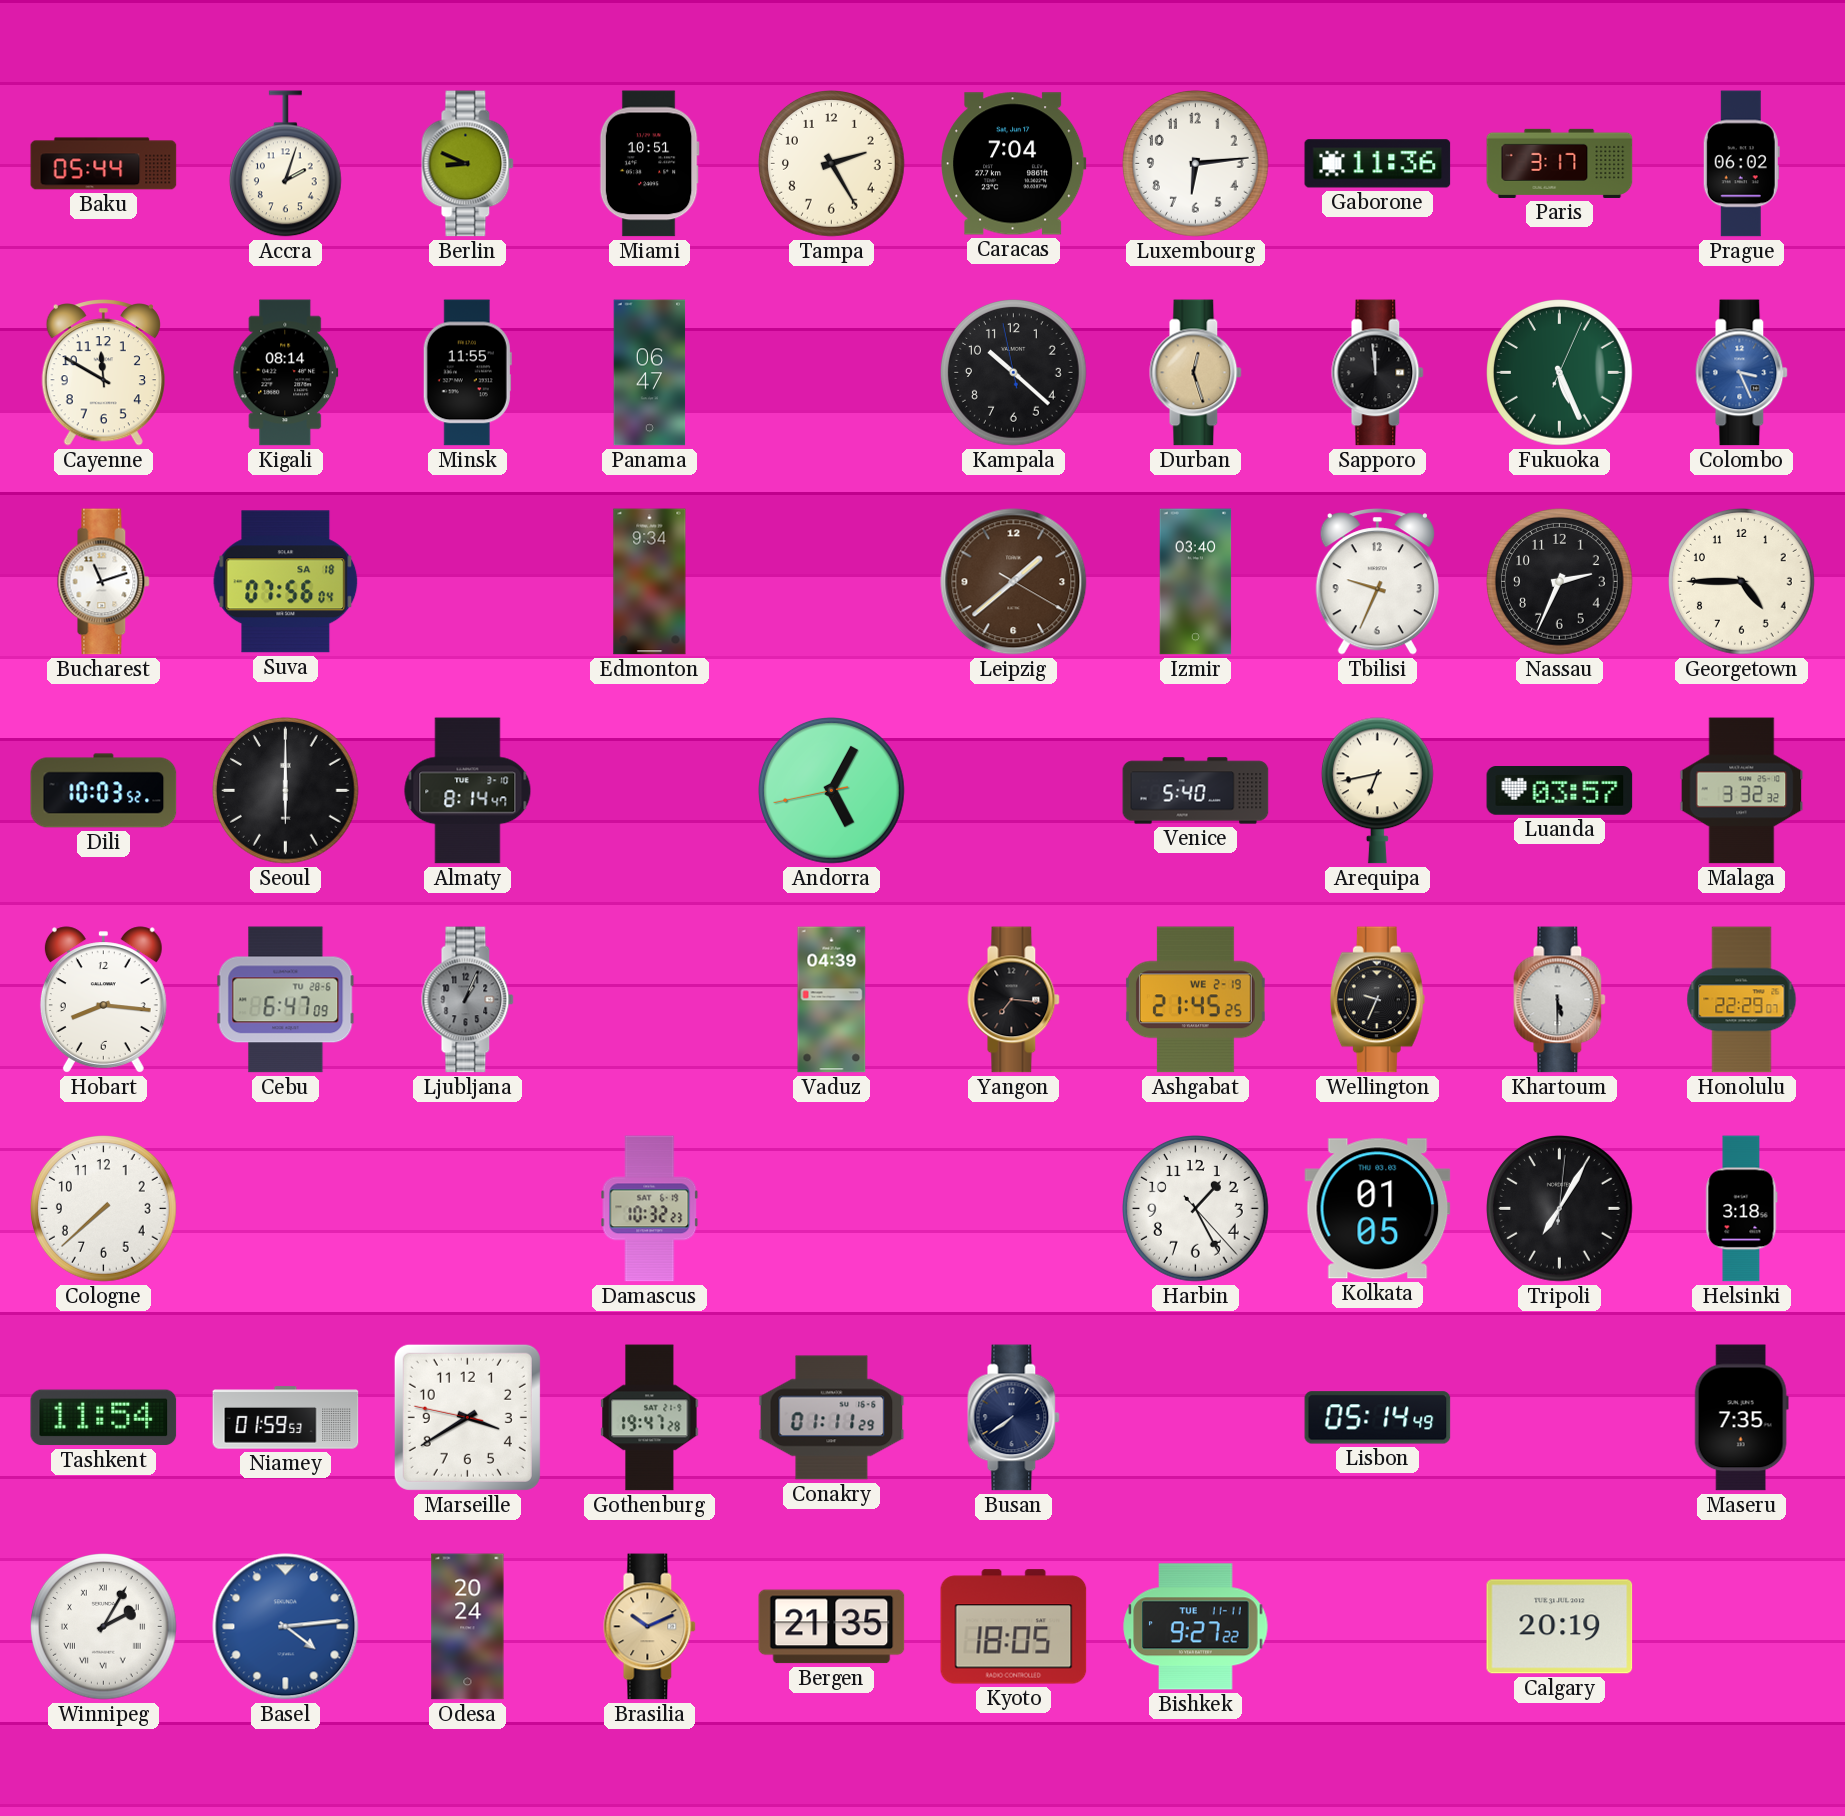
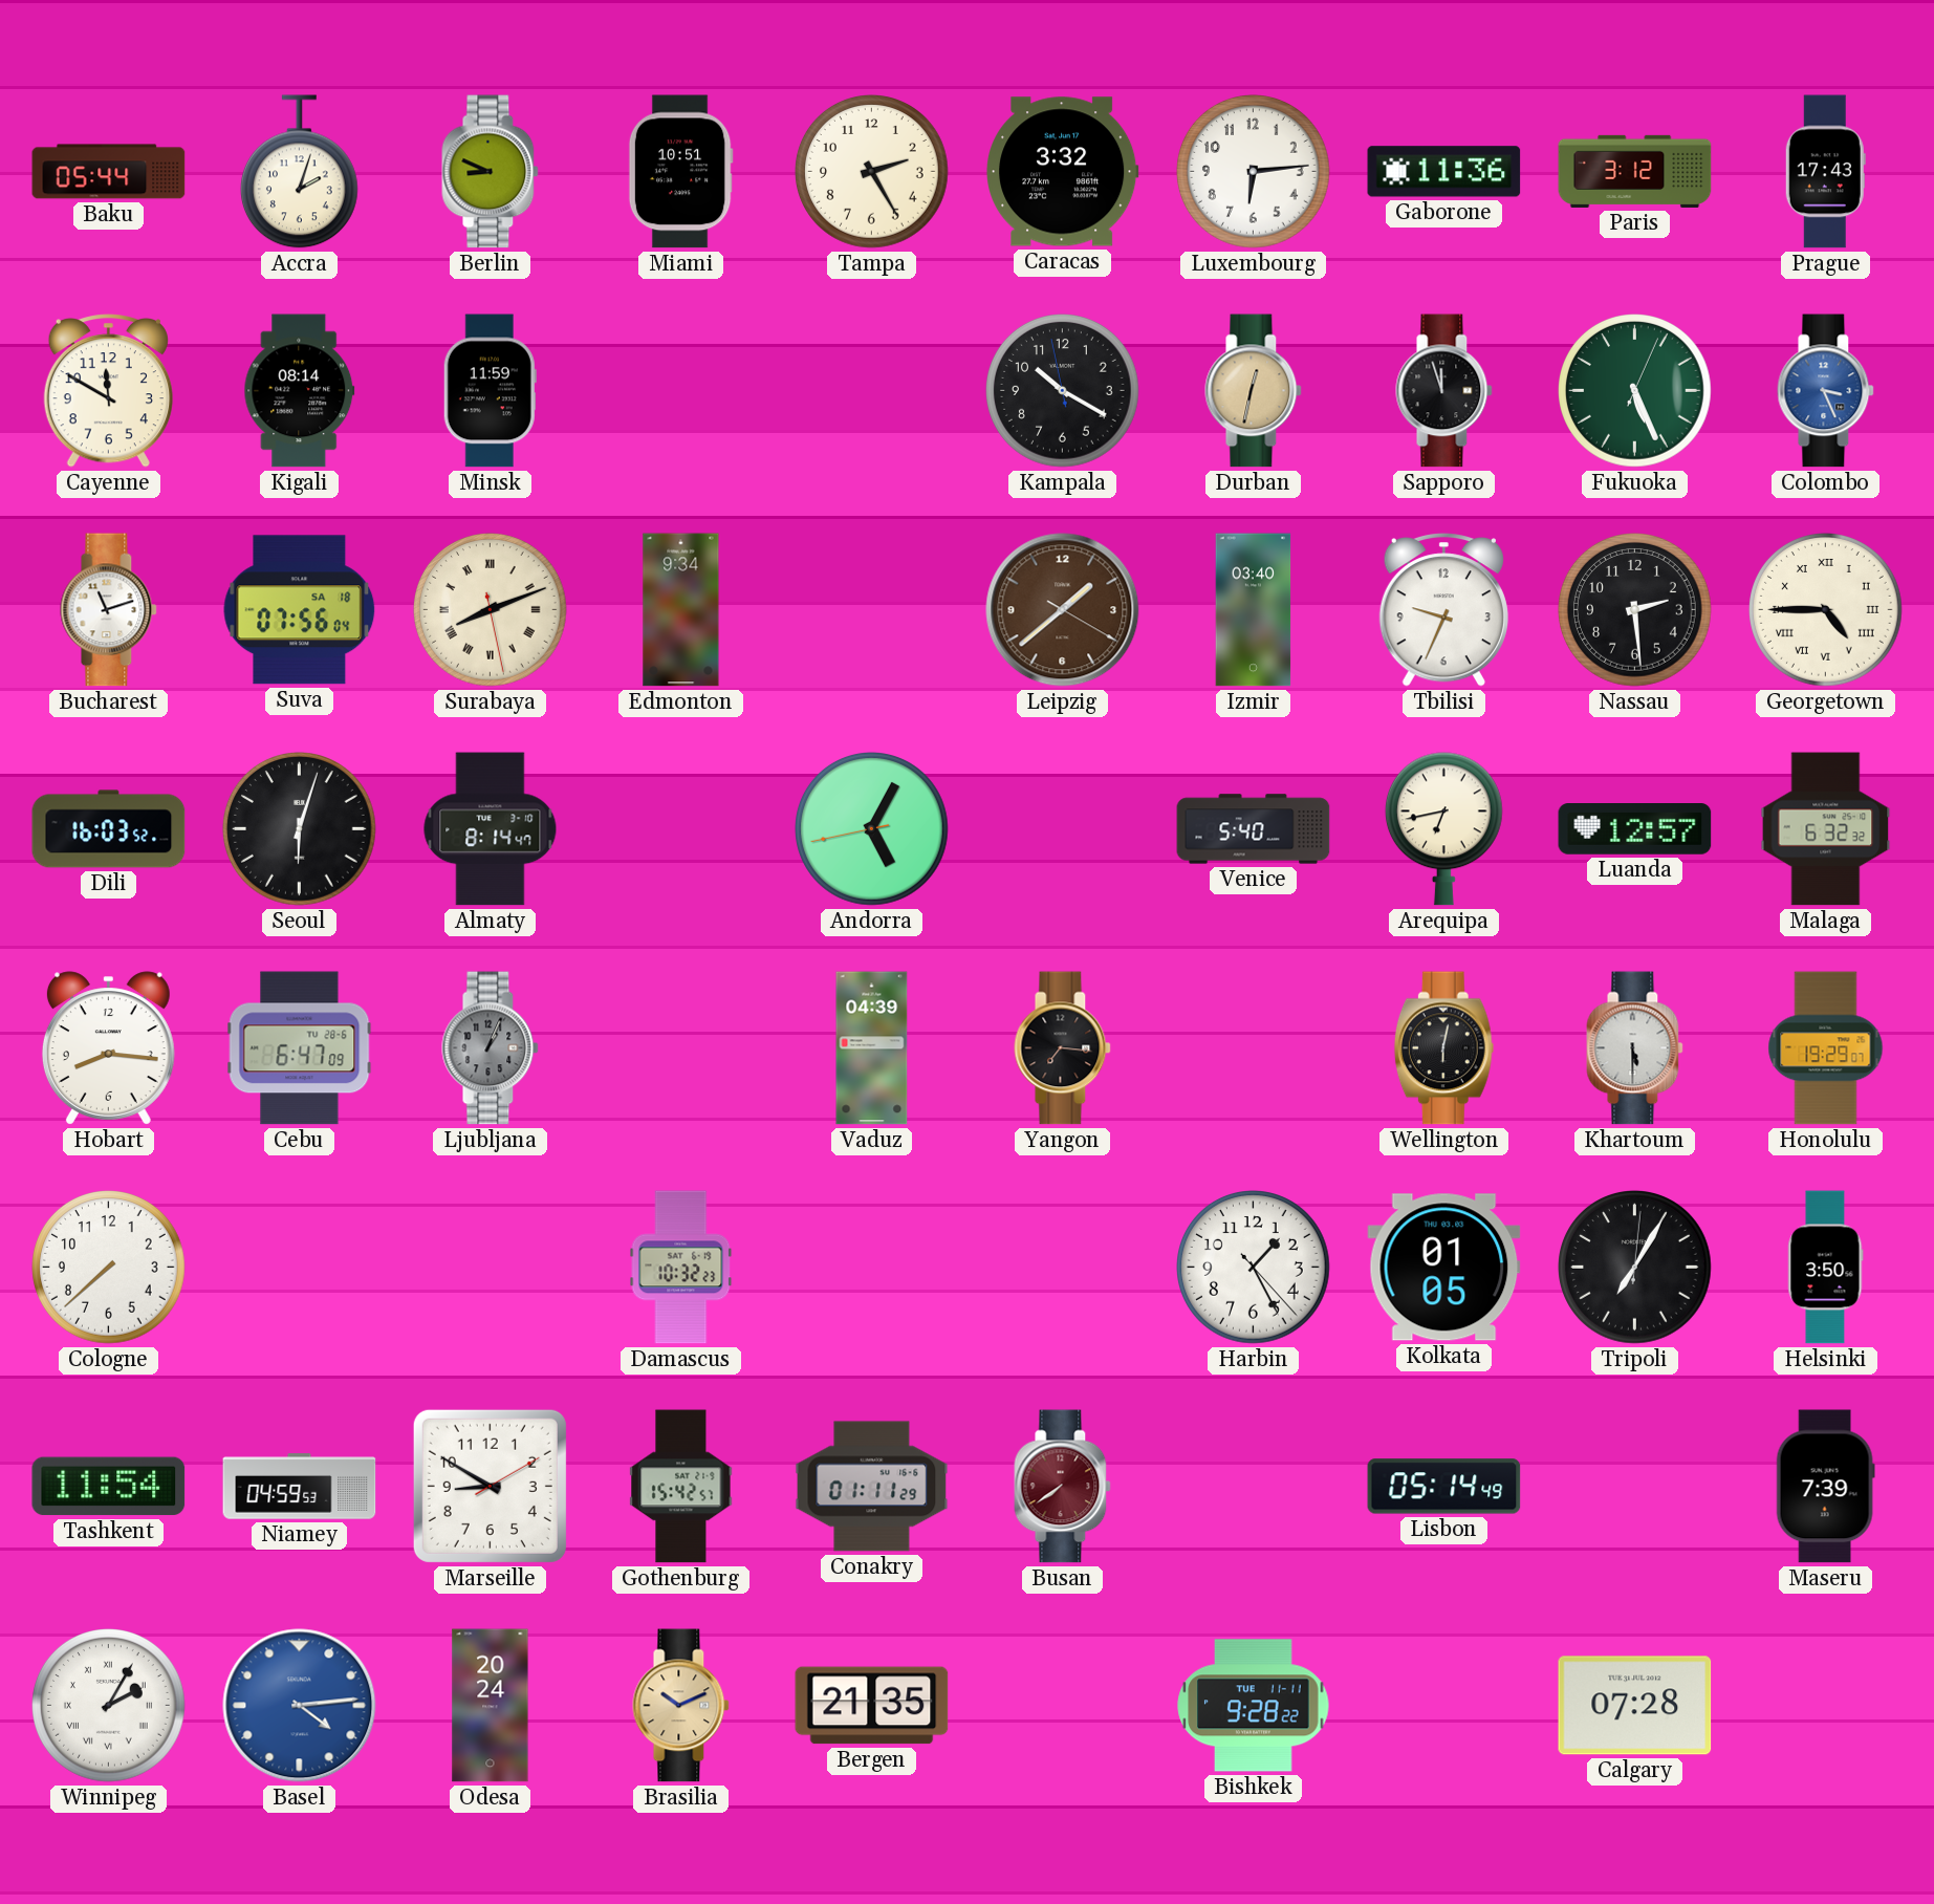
Caracas: 7:04 -> 3:32
Paris: 3:17 -> 3:12
Prague: 06:02 -> 17:43
Minsk: 11:55 -> 11:59
Panama: 06:47 -> none
Kampala: 10:21 -> 10:19
Durban: 12:27 -> 12:32
Sapporo: 11:59 -> 11:57
Surabaya: none -> 8:11
Nassau: 2:34 -> 2:29
Georgetown numerals: Arabic -> Roman
Dili: 10:03 -> 16:03
Seoul: 6:00 -> 6:03
Luanda: 03:57 -> 12:57
Malaga: 3:32 -> 6:32
Ashgabat: 21:45 -> none
Wellington: 9:34 -> 6:02
Honolulu: 22:29 -> 19:29
Helsinki: 3:18 -> 3:50
Niamey: 01:59 -> 04:59
Marseille: 3:39 -> 8:50
Gothenburg: 19:47 -> 15:42
Busan dial: navy -> burgundy
Maseru: 7:35 -> 7:39
Kyoto: 18:05 -> none
Bishkek: 9:27 -> 9:28
Calgary: 20:19 -> 07:28
